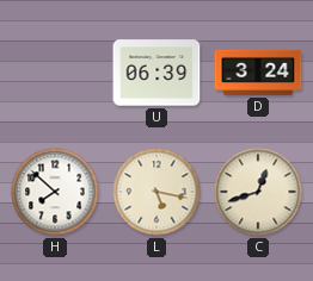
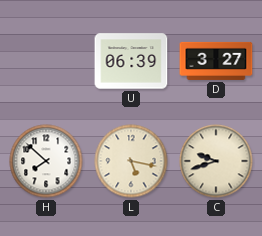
D: 3:24 -> 3:27
C: 12:42 -> 9:42
